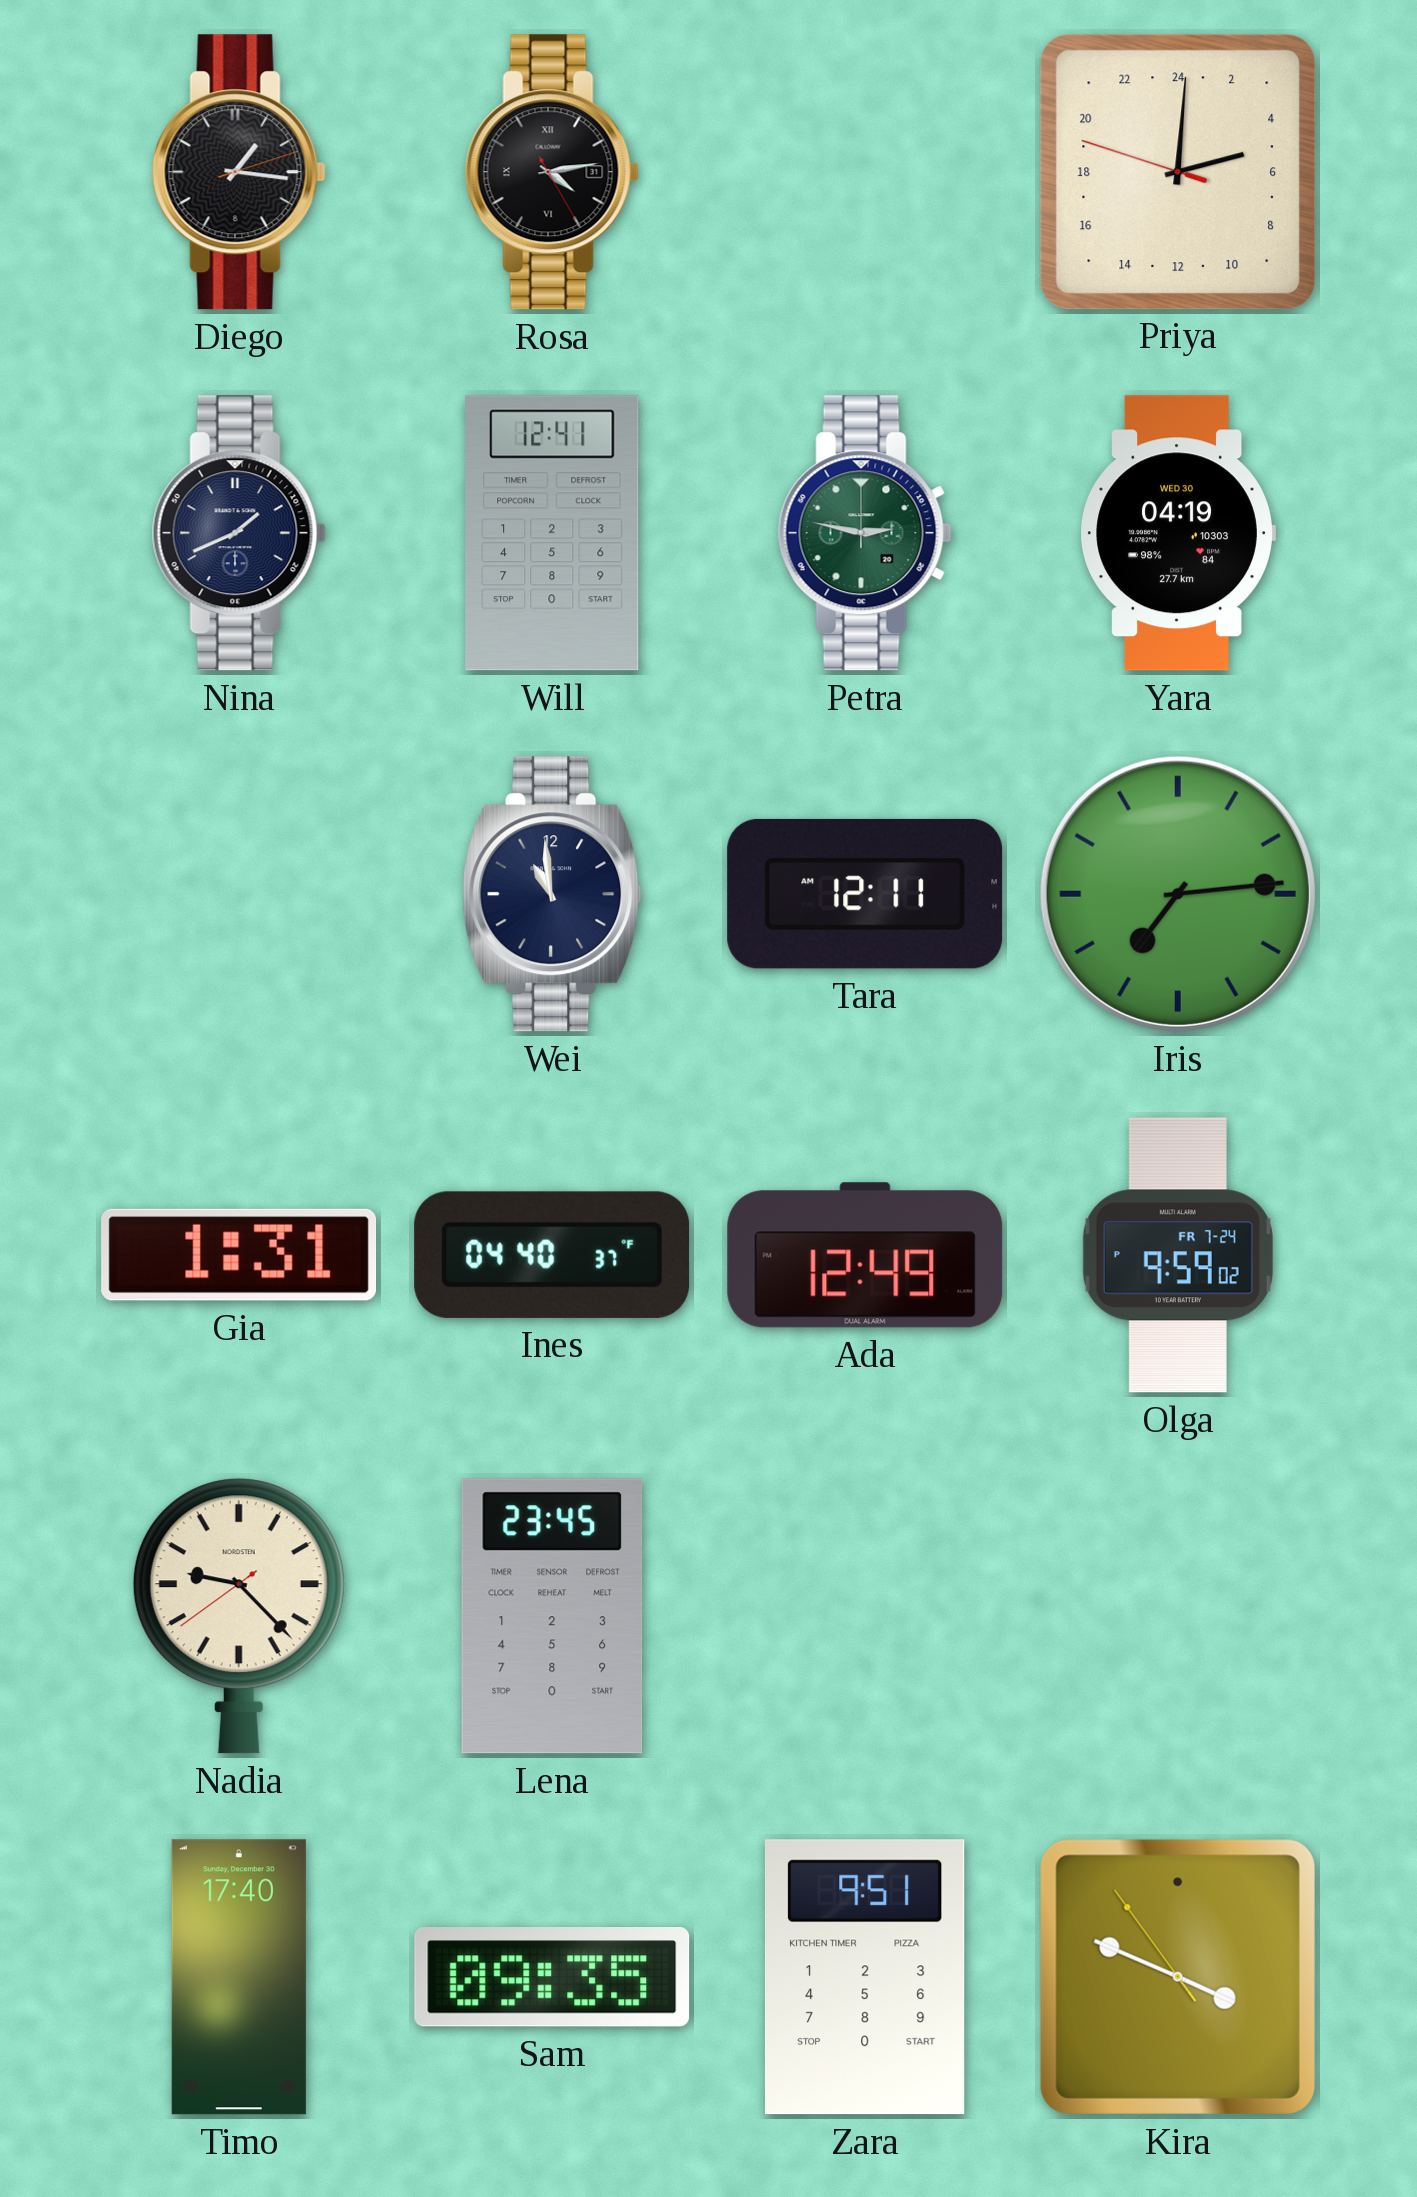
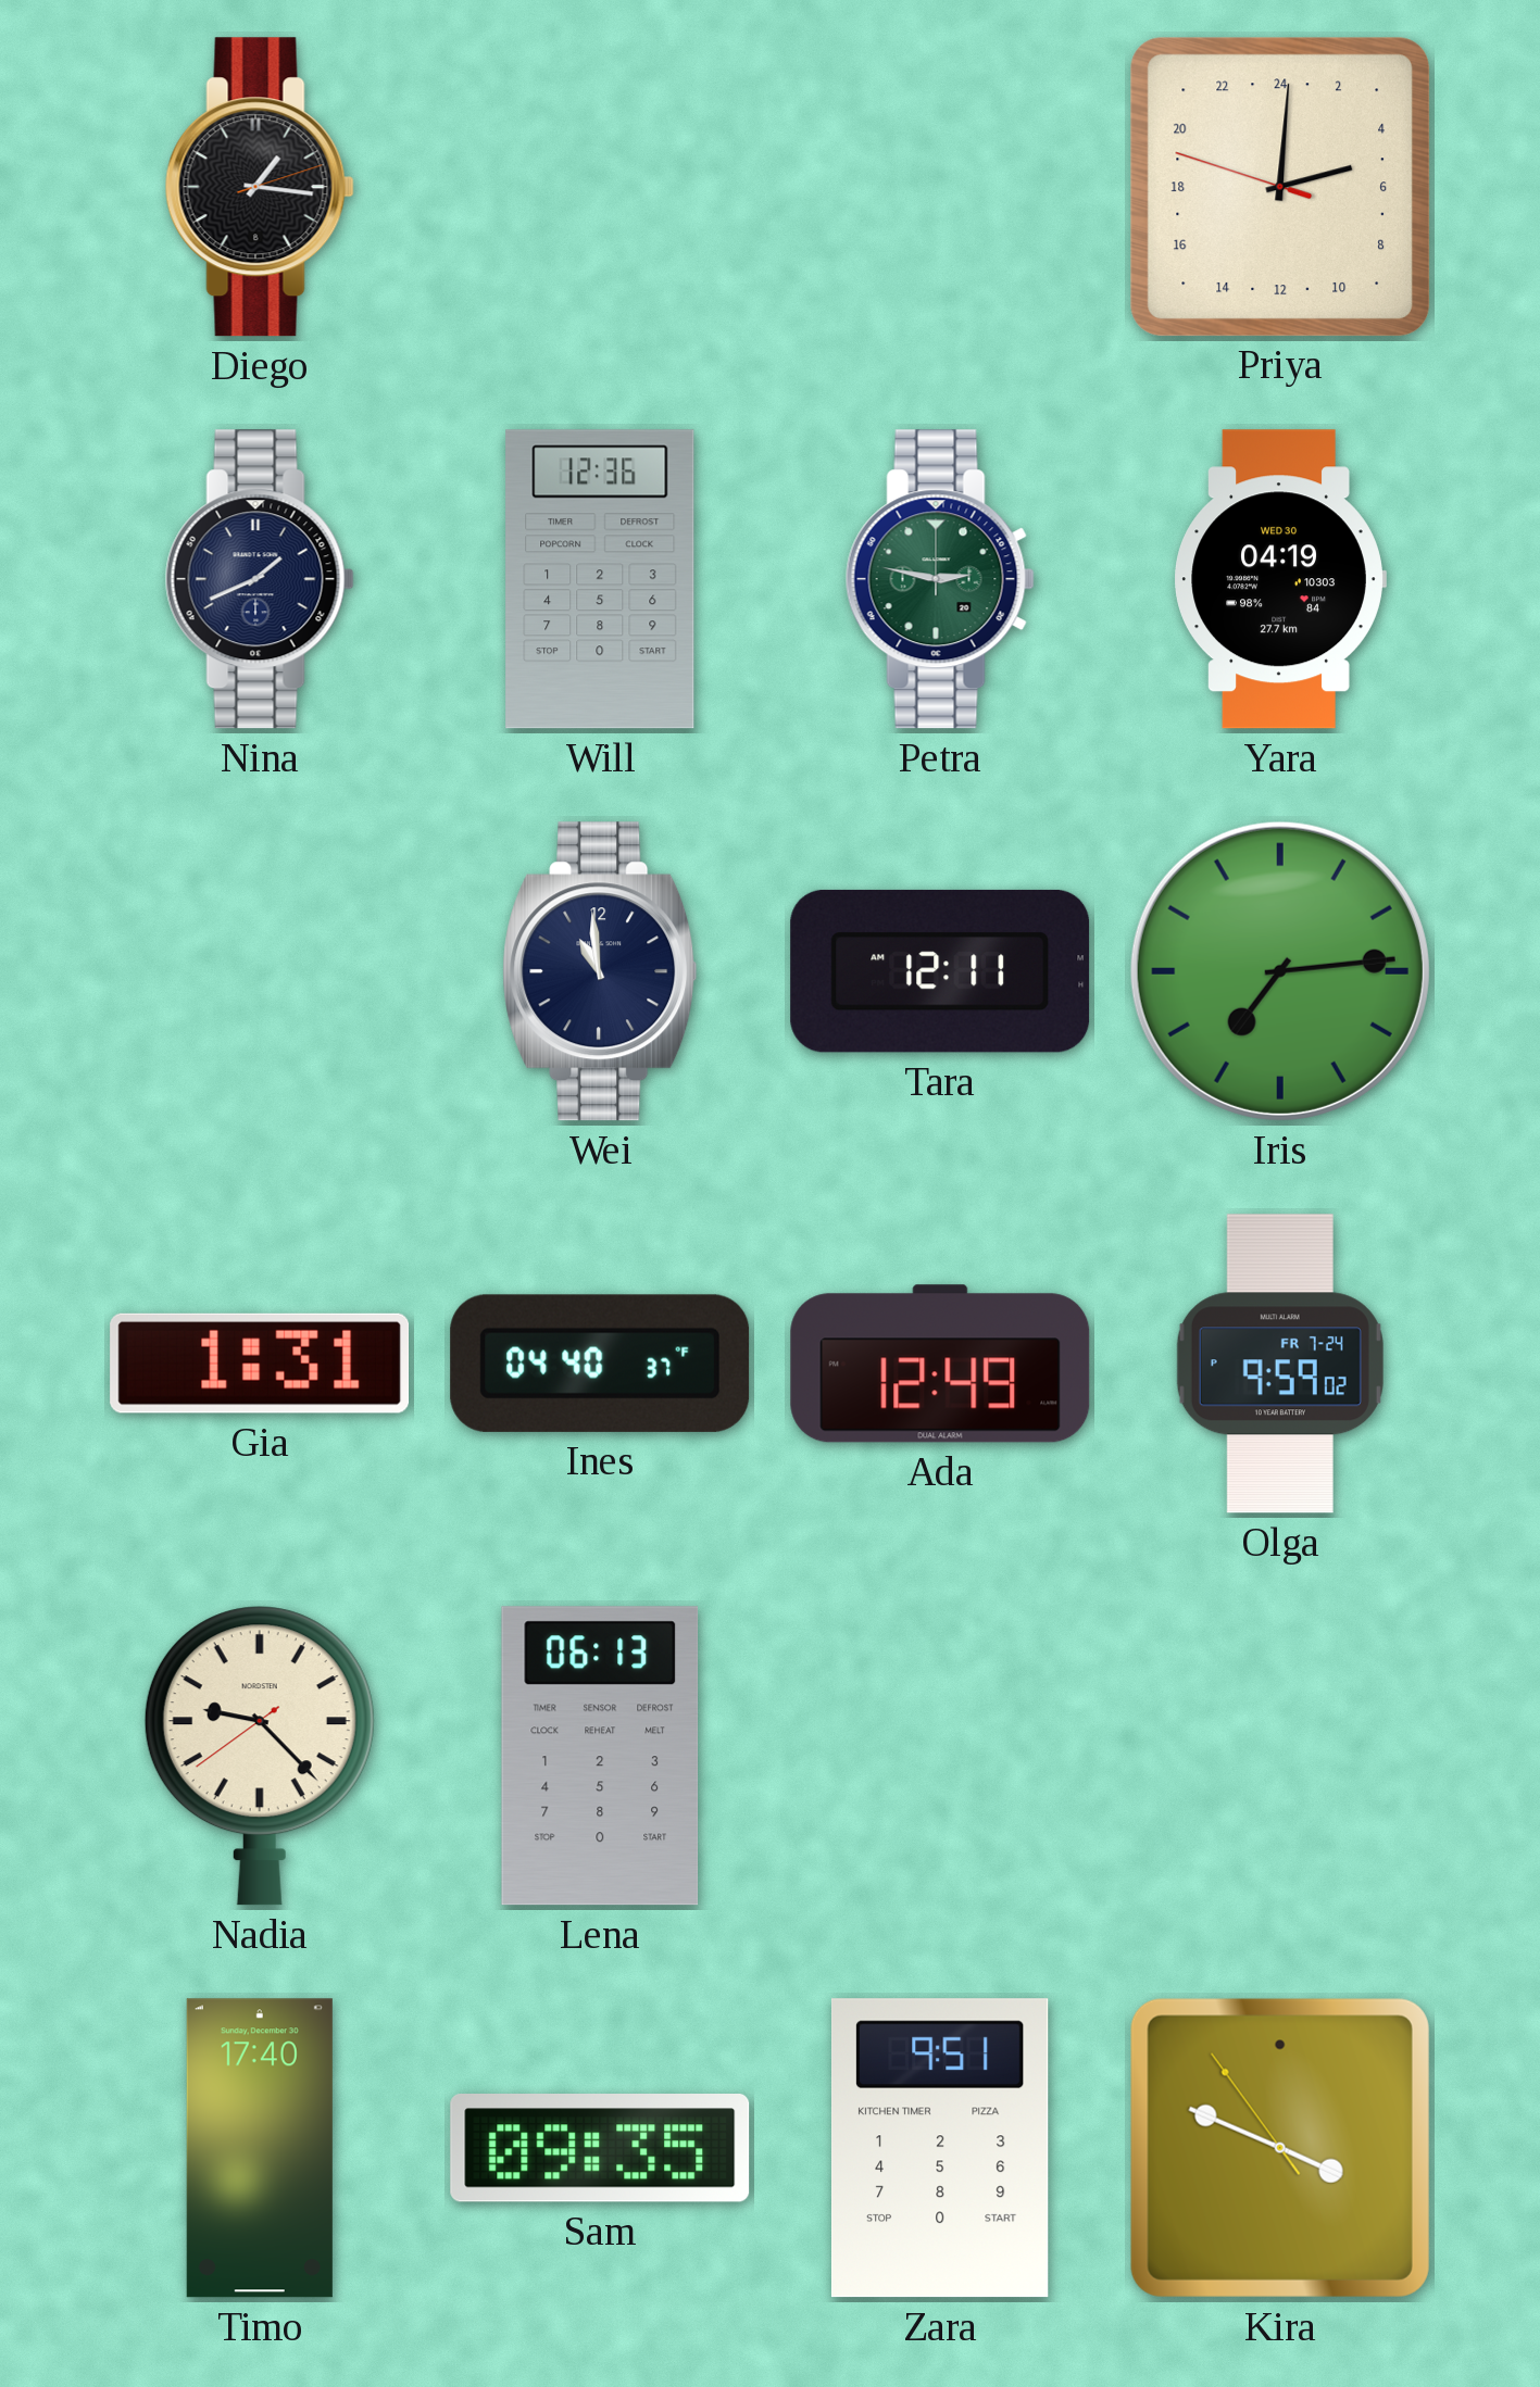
Rosa: 4:13 -> none
Will: 12:41 -> 12:36
Lena: 23:45 -> 06:13
